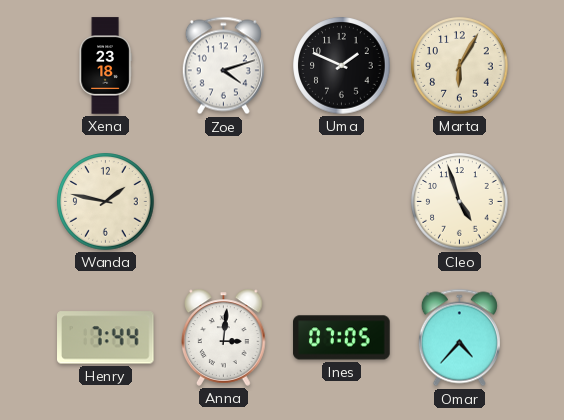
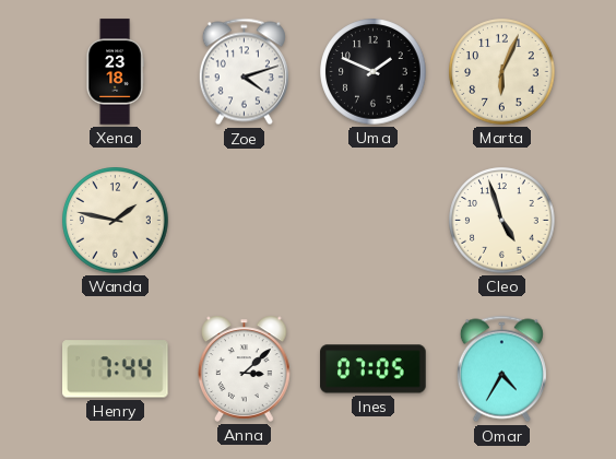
Marta: 6:05 -> 6:04
Anna: 3:01 -> 3:08
Omar: 4:37 -> 4:35
